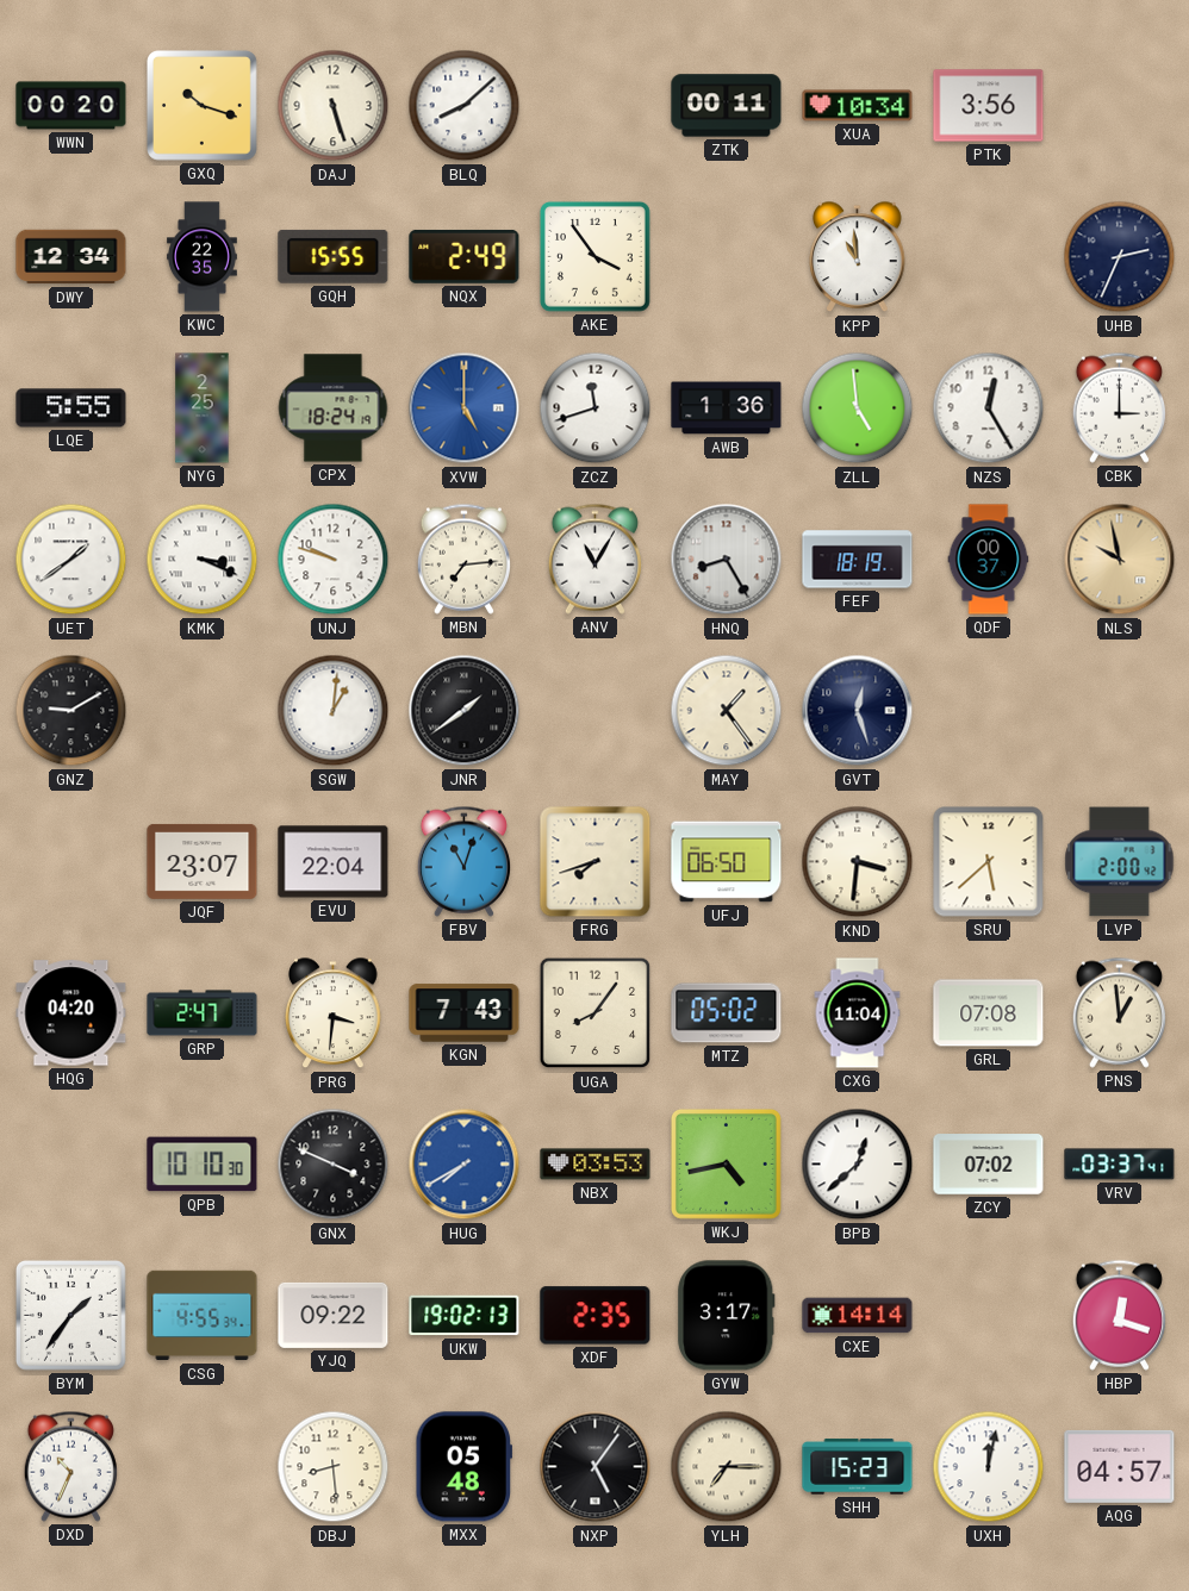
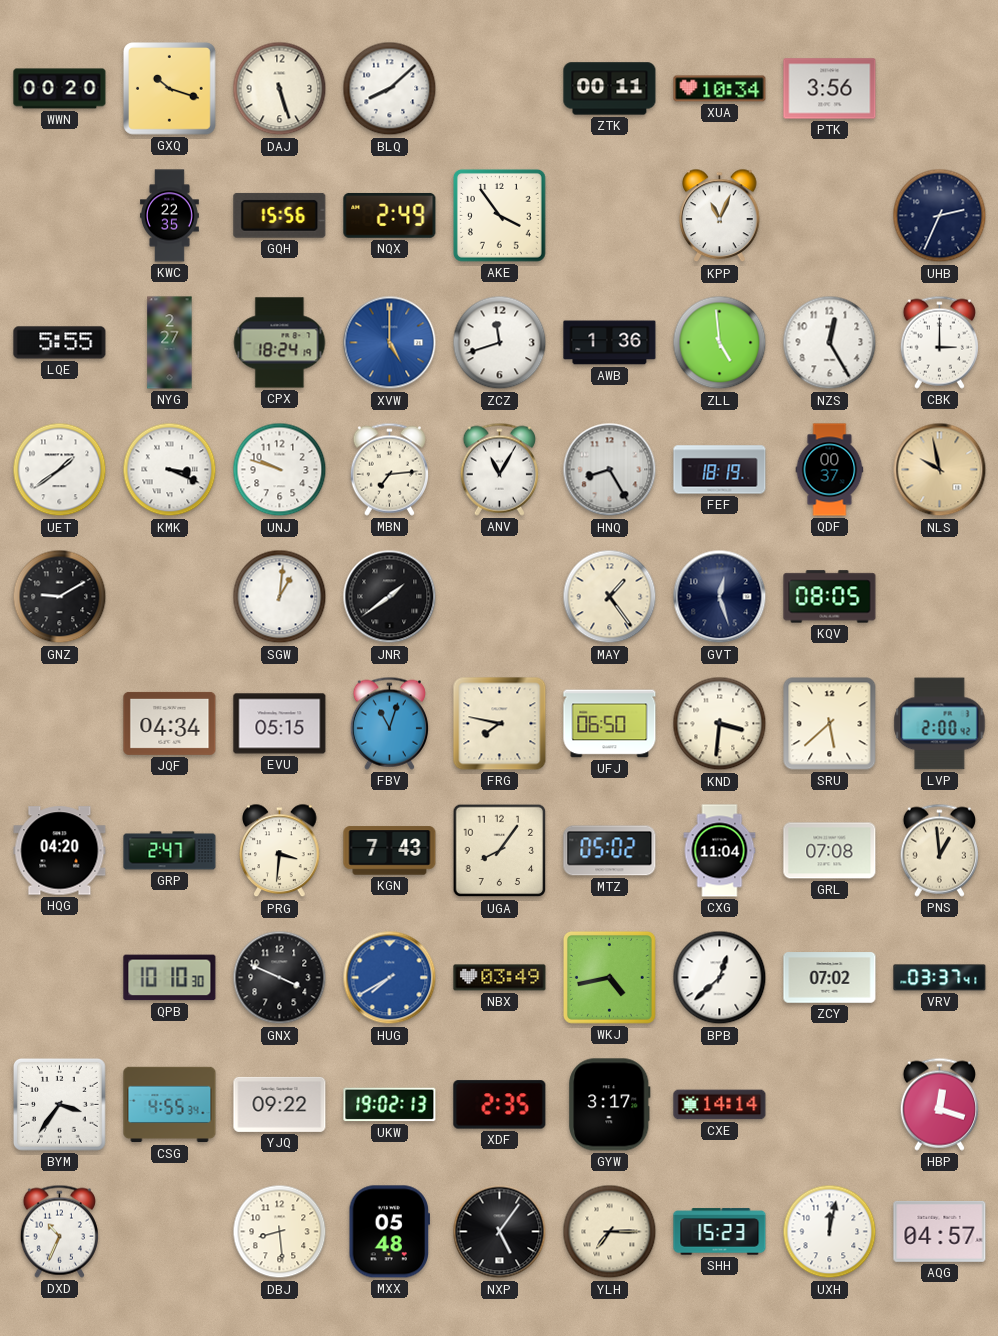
DWY: 12:34 -> none
GQH: 15:55 -> 15:56
KPP: 10:59 -> 11:04
NYG: 2:25 -> 2:27
KQV: none -> 08:05
JQF: 23:07 -> 04:34
EVU: 22:04 -> 05:15
FRG: 7:42 -> 7:47
NBX: 03:53 -> 03:49
BYM: 1:36 -> 3:36
